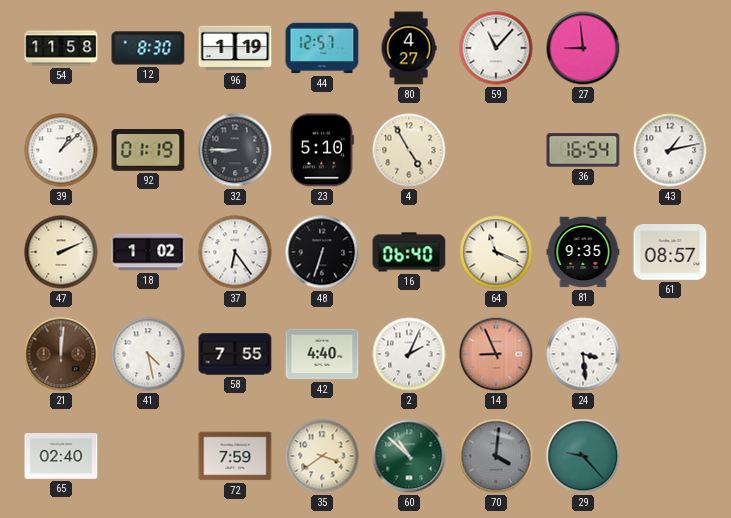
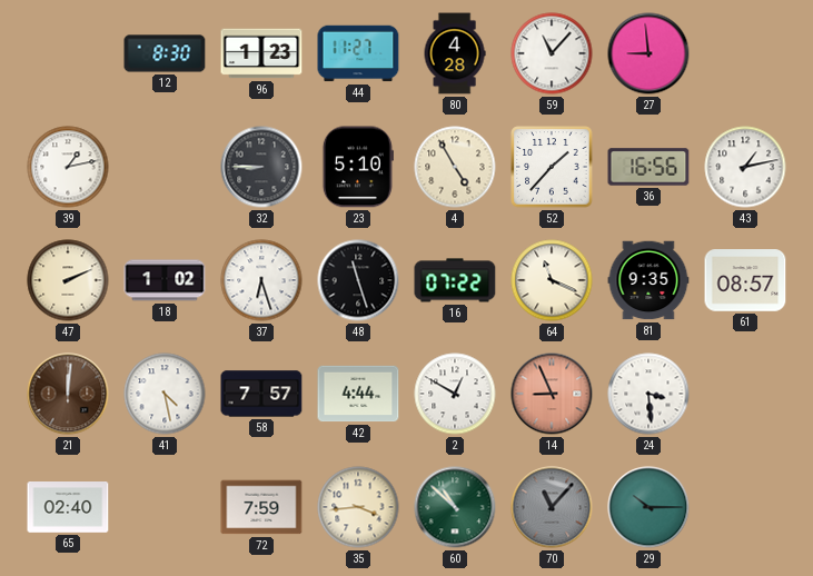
54: 11:58 -> none
96: 1:19 -> 1:23
44: 12:57 -> 11:27
80: 4:27 -> 4:28
39: 1:08 -> 1:13
92: 01:19 -> none
52: none -> 1:37
36: 16:54 -> 16:56
37: 6:24 -> 6:27
48: 6:33 -> 11:27
16: 06:40 -> 07:22
58: 7:55 -> 7:57
42: 4:40 -> 4:44
2: 2:04 -> 12:50
35: 3:39 -> 3:44
70: 4:01 -> 11:07
29: 9:23 -> 10:15
